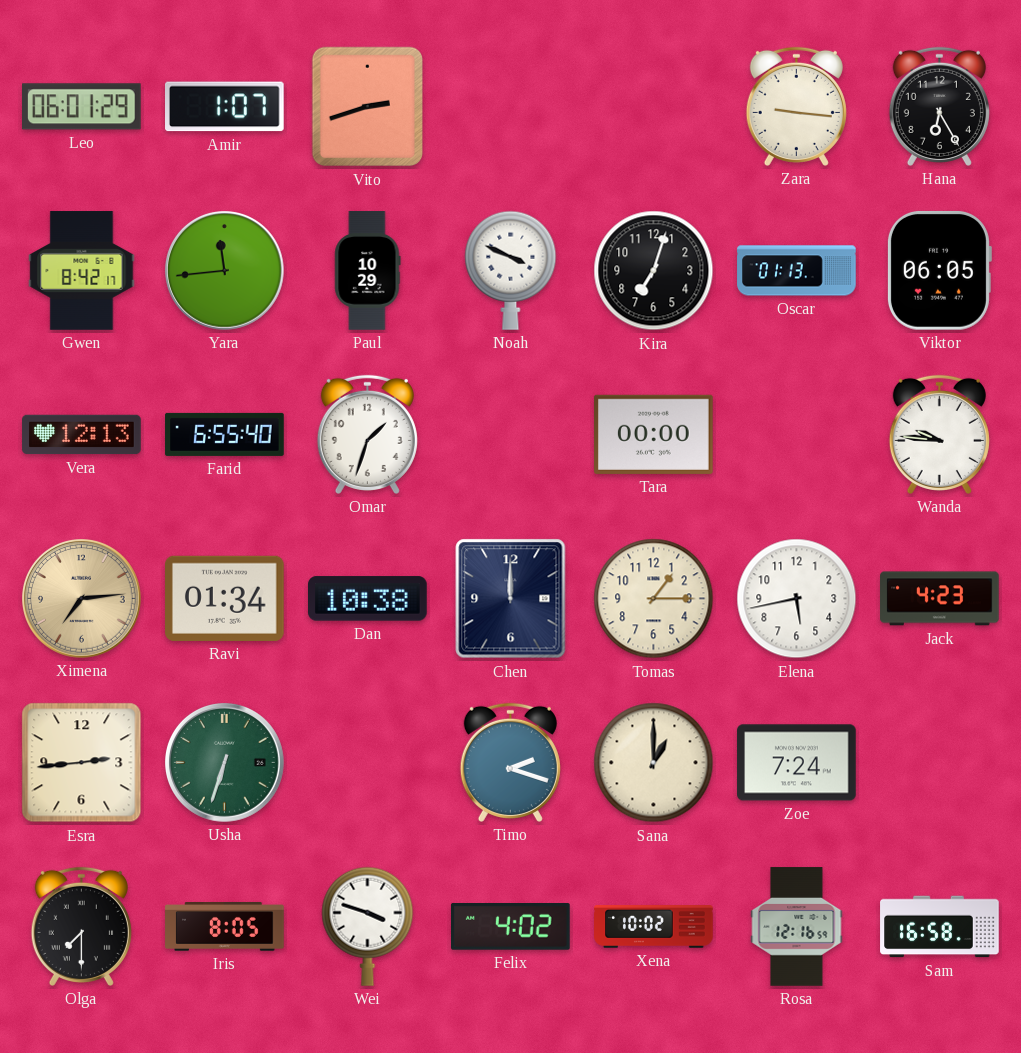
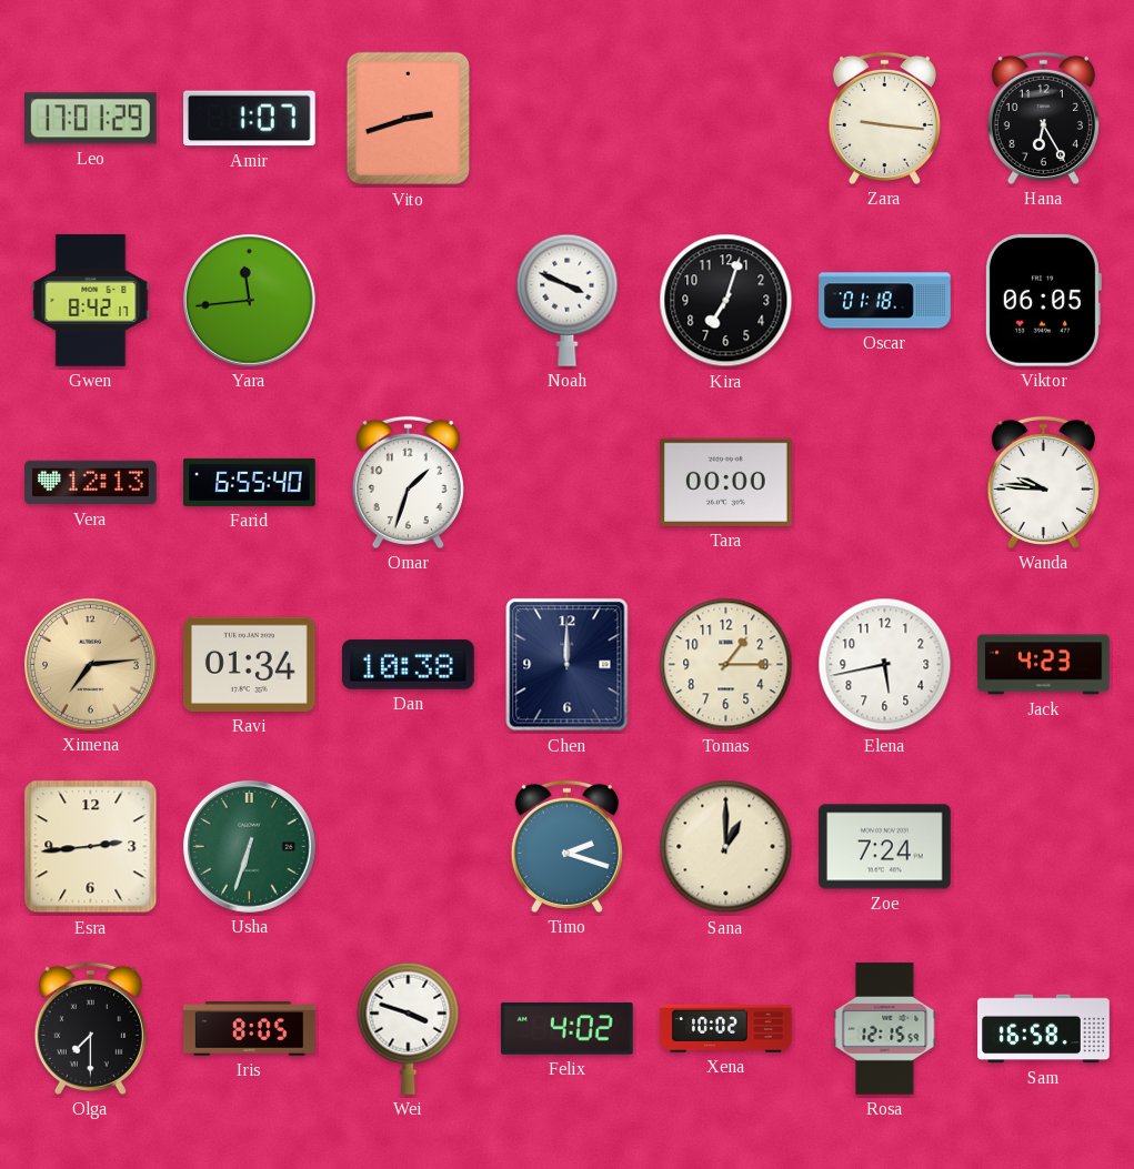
Leo: 06:01 -> 17:01
Paul: 10:29 -> none
Oscar: 01:13 -> 01:18
Rosa: 12:16 -> 12:15
